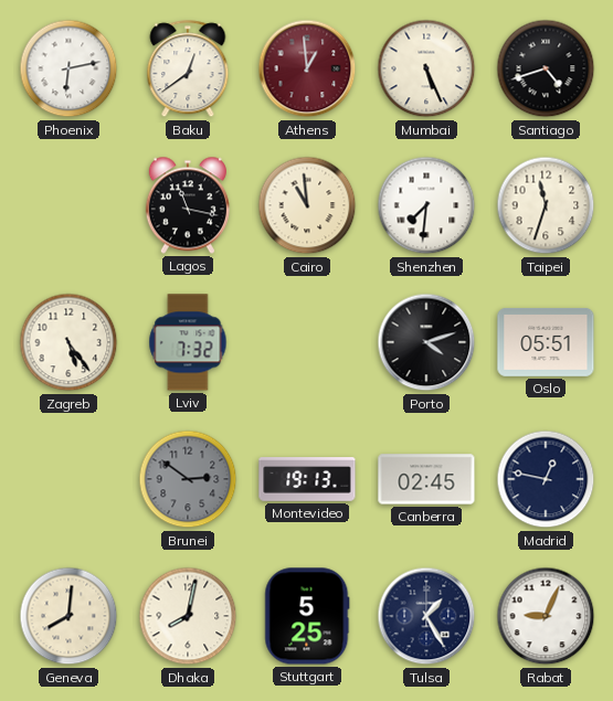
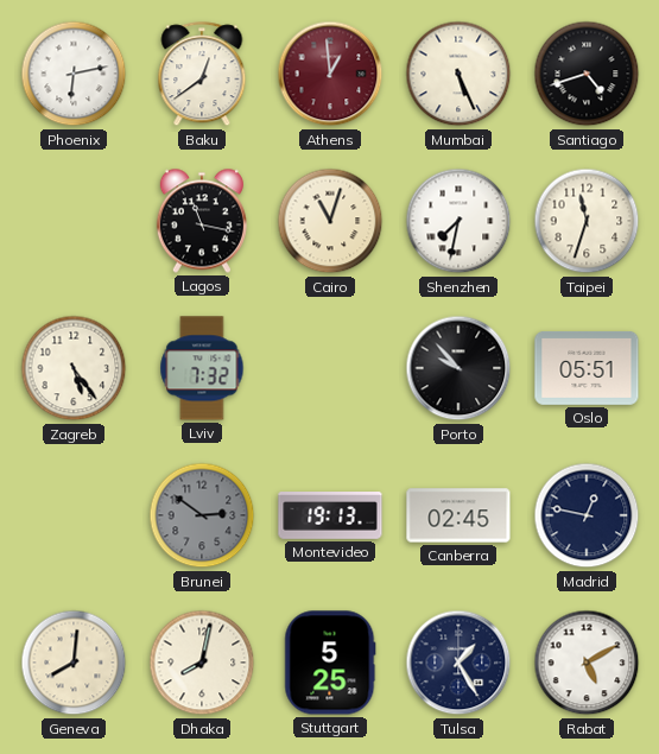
Cairo: 10:59 -> 11:03
Shenzhen: 7:31 -> 7:32
Porto: 4:12 -> 9:53
Rabat: 9:04 -> 5:10
